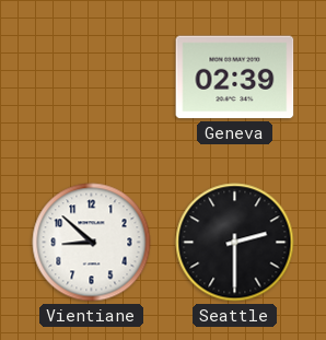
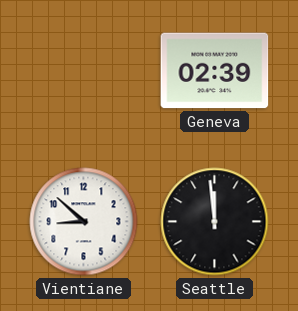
Seattle: 2:30 -> 11:59
